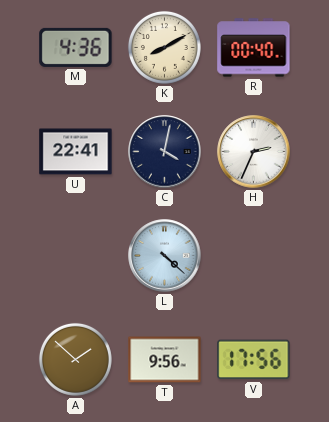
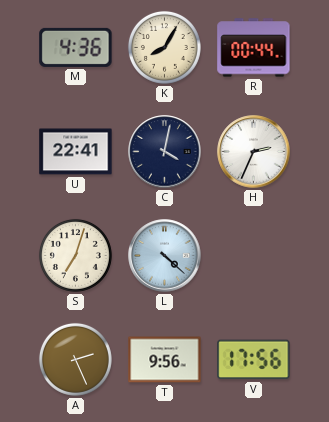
K: 8:10 -> 8:05
R: 00:40 -> 00:44
S: none -> 7:03
A: 1:52 -> 2:26
